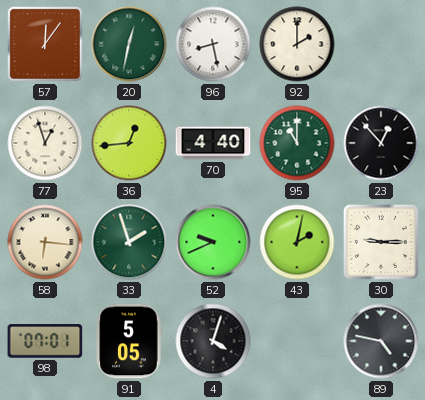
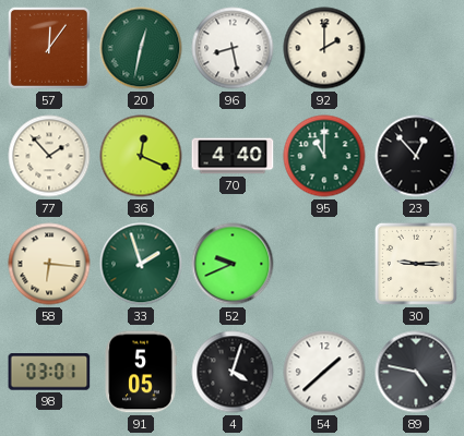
77: 12:57 -> 1:53
36: 12:44 -> 12:19
43: 2:02 -> none
98: 07:01 -> 03:01
54: none -> 1:38
